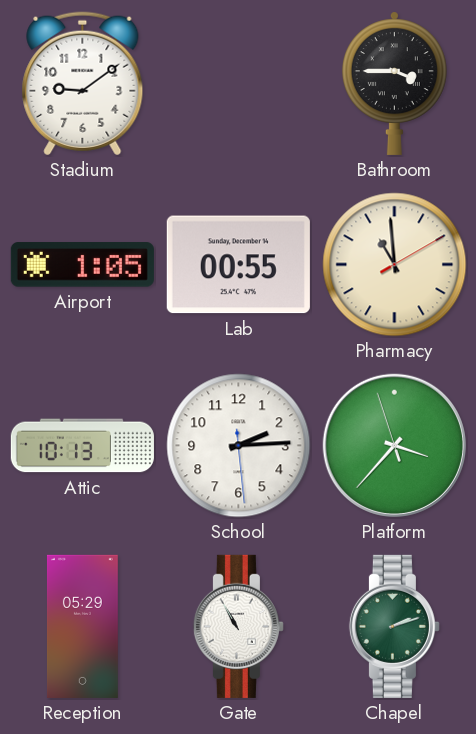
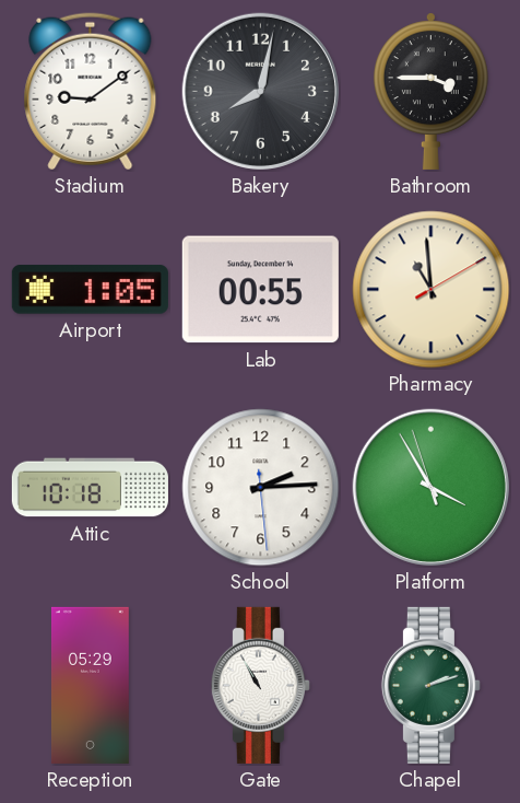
Bakery: none -> 8:02
Attic: 10:13 -> 10:18
Platform: 3:36 -> 3:54
